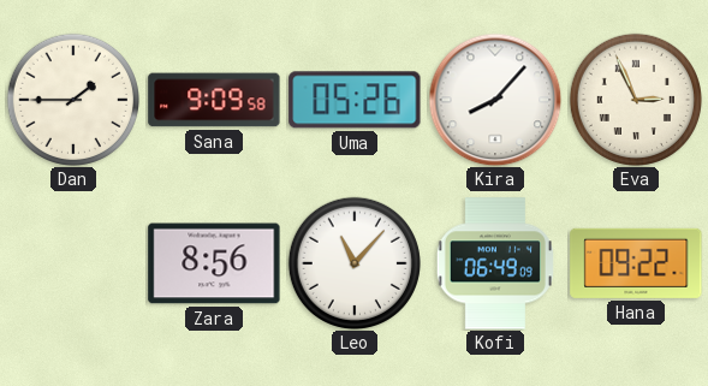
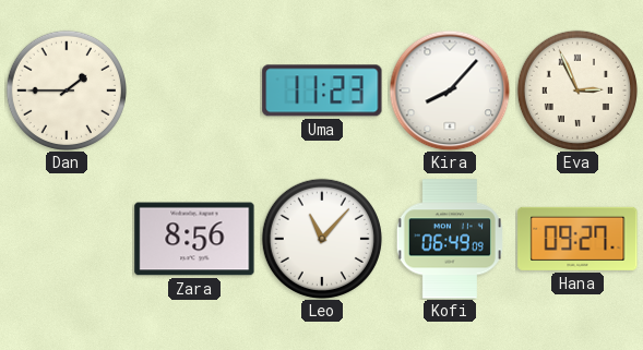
Sana: 9:09 -> none
Uma: 05:26 -> 11:23
Hana: 09:22 -> 09:27
